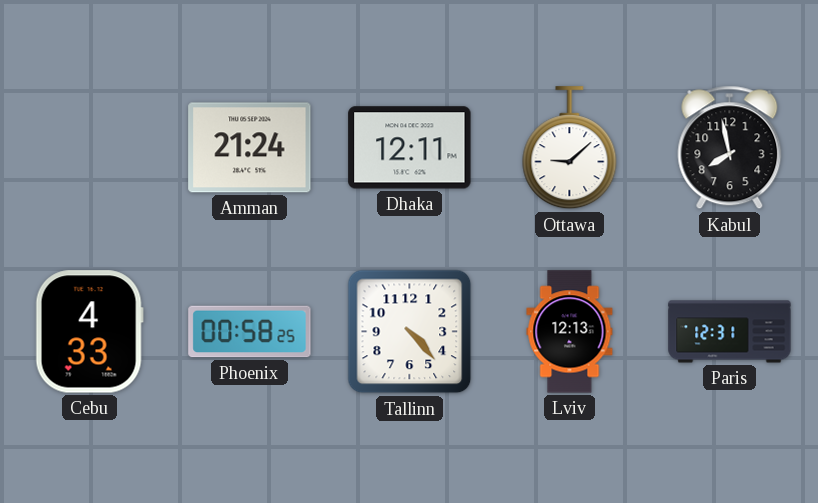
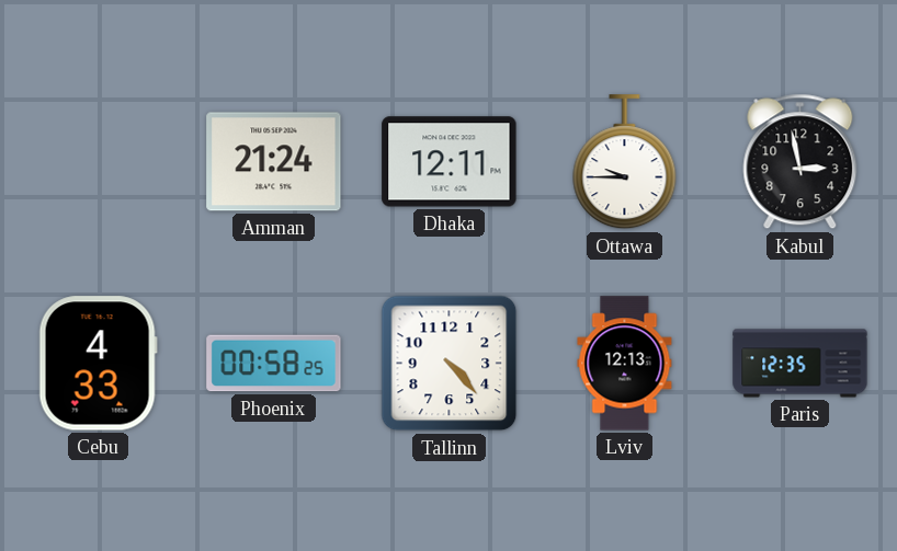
Ottawa: 9:08 -> 9:45
Kabul: 7:58 -> 2:58
Paris: 12:31 -> 12:35
